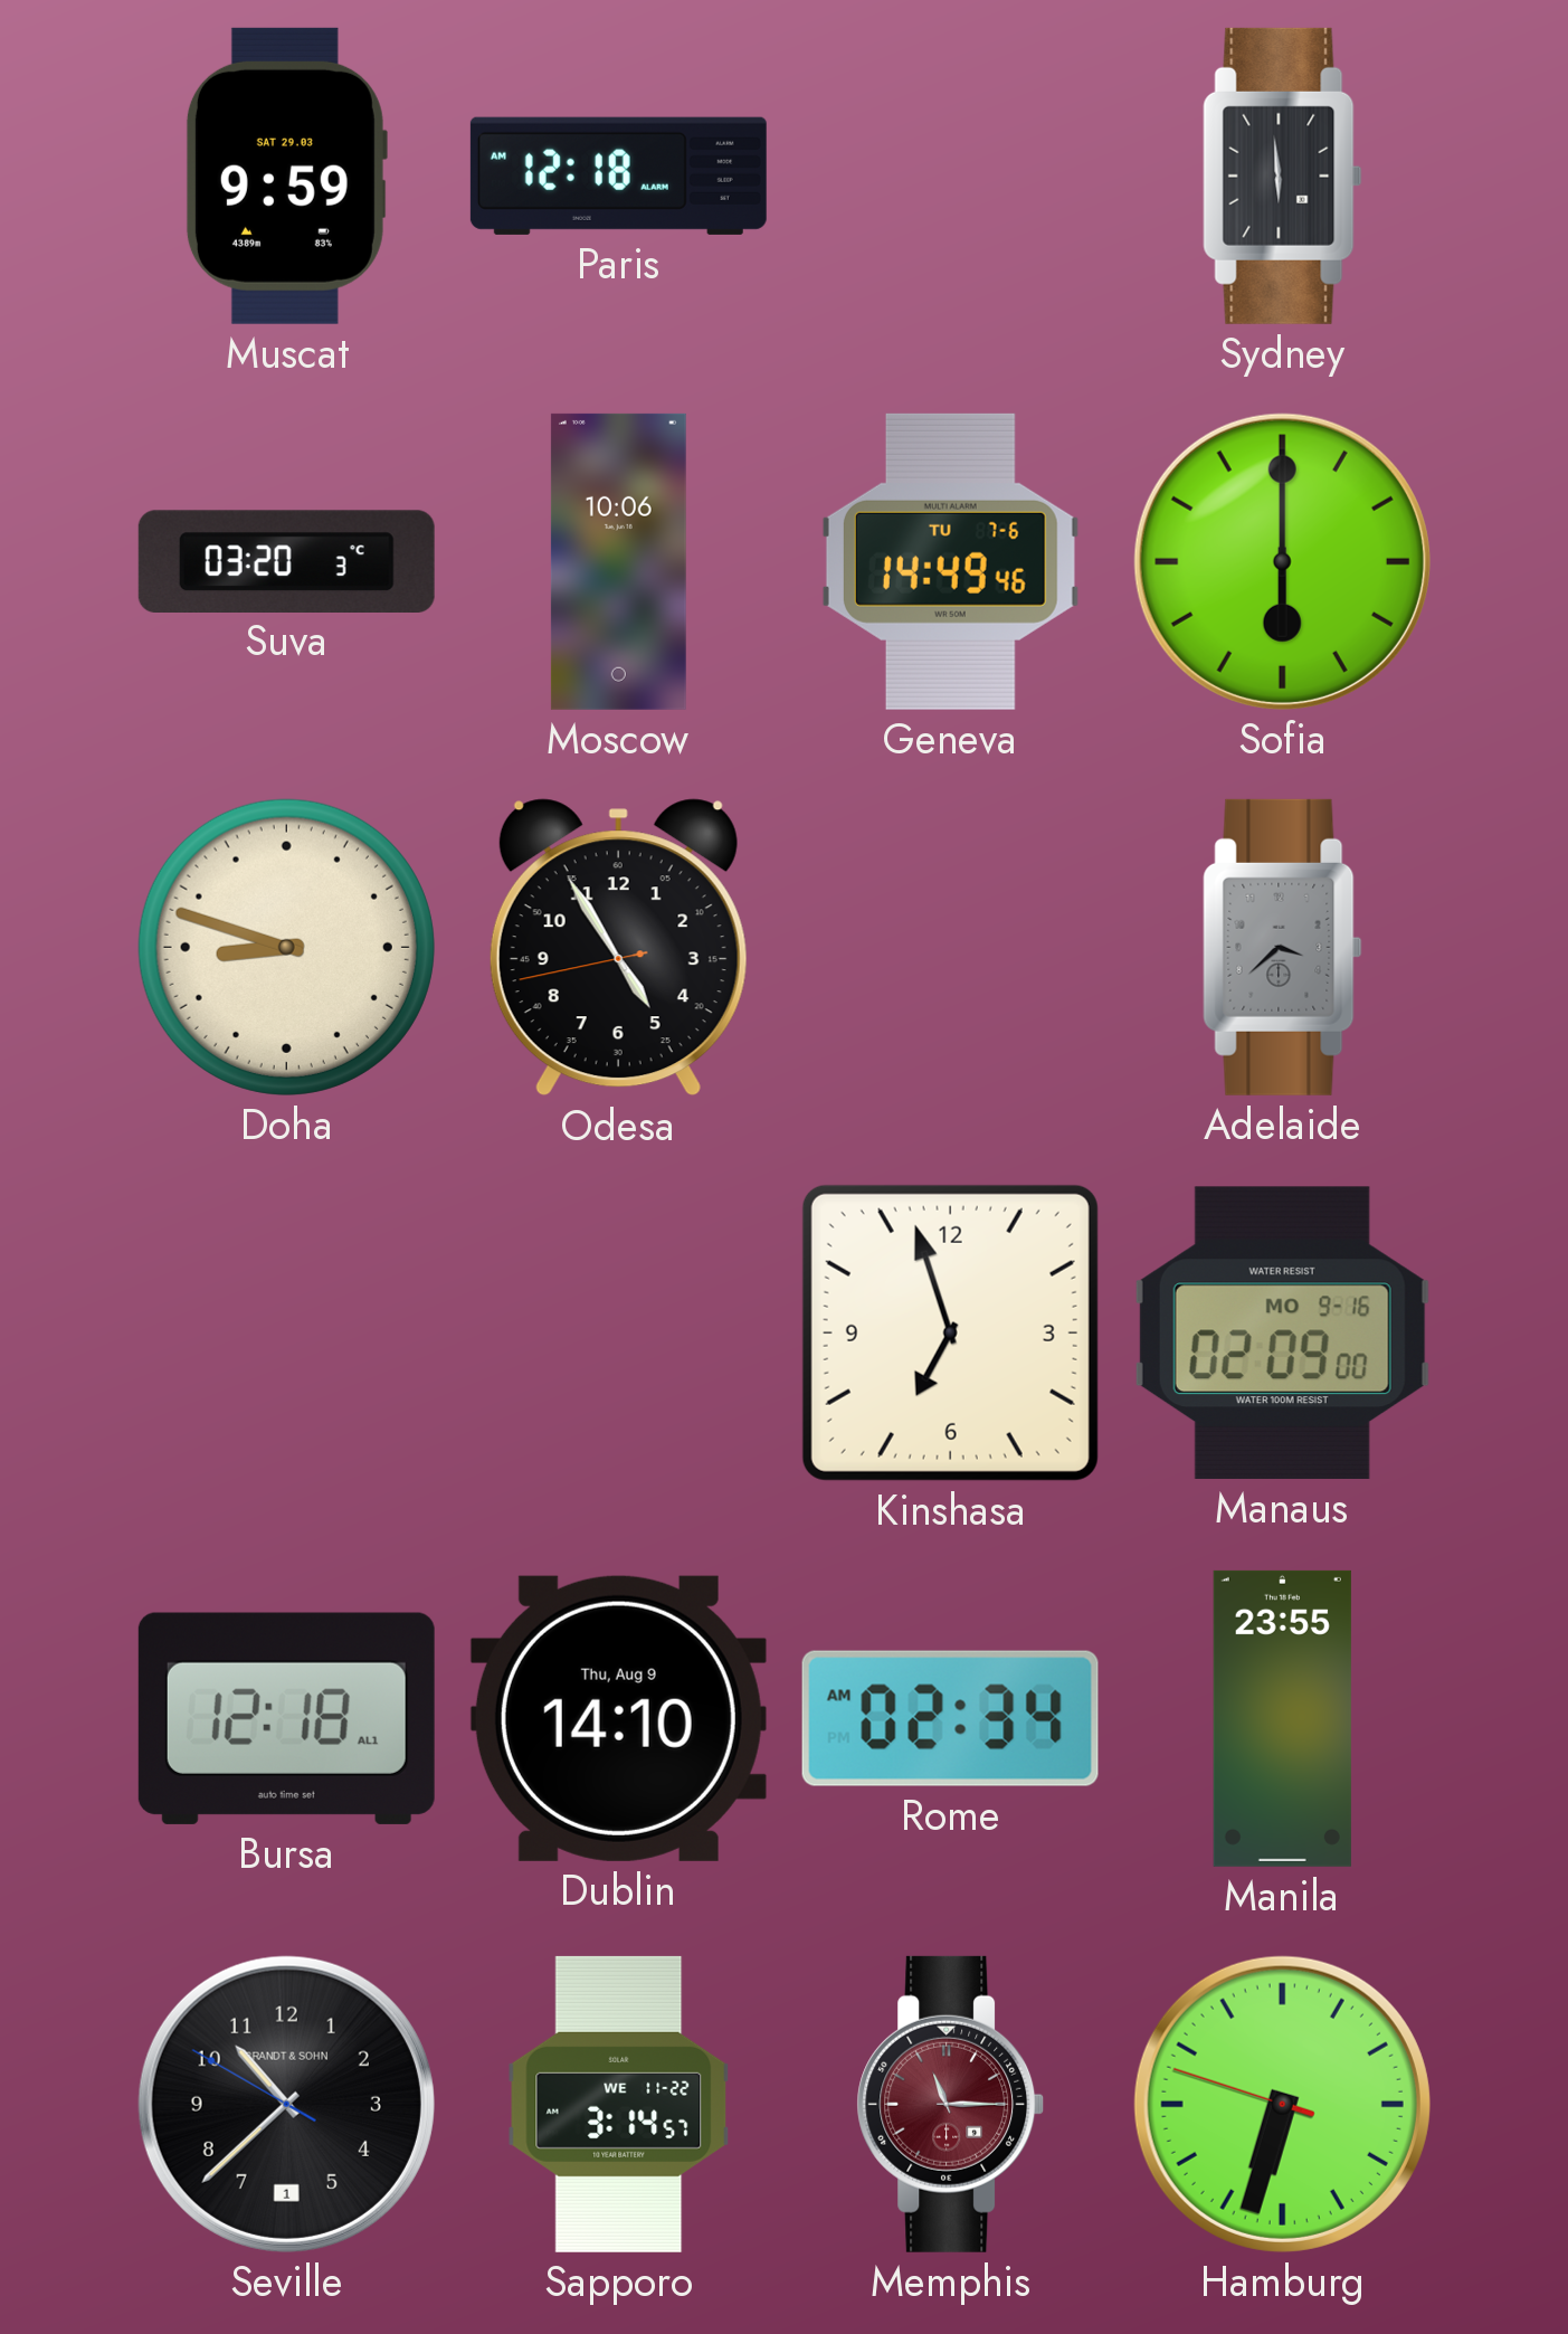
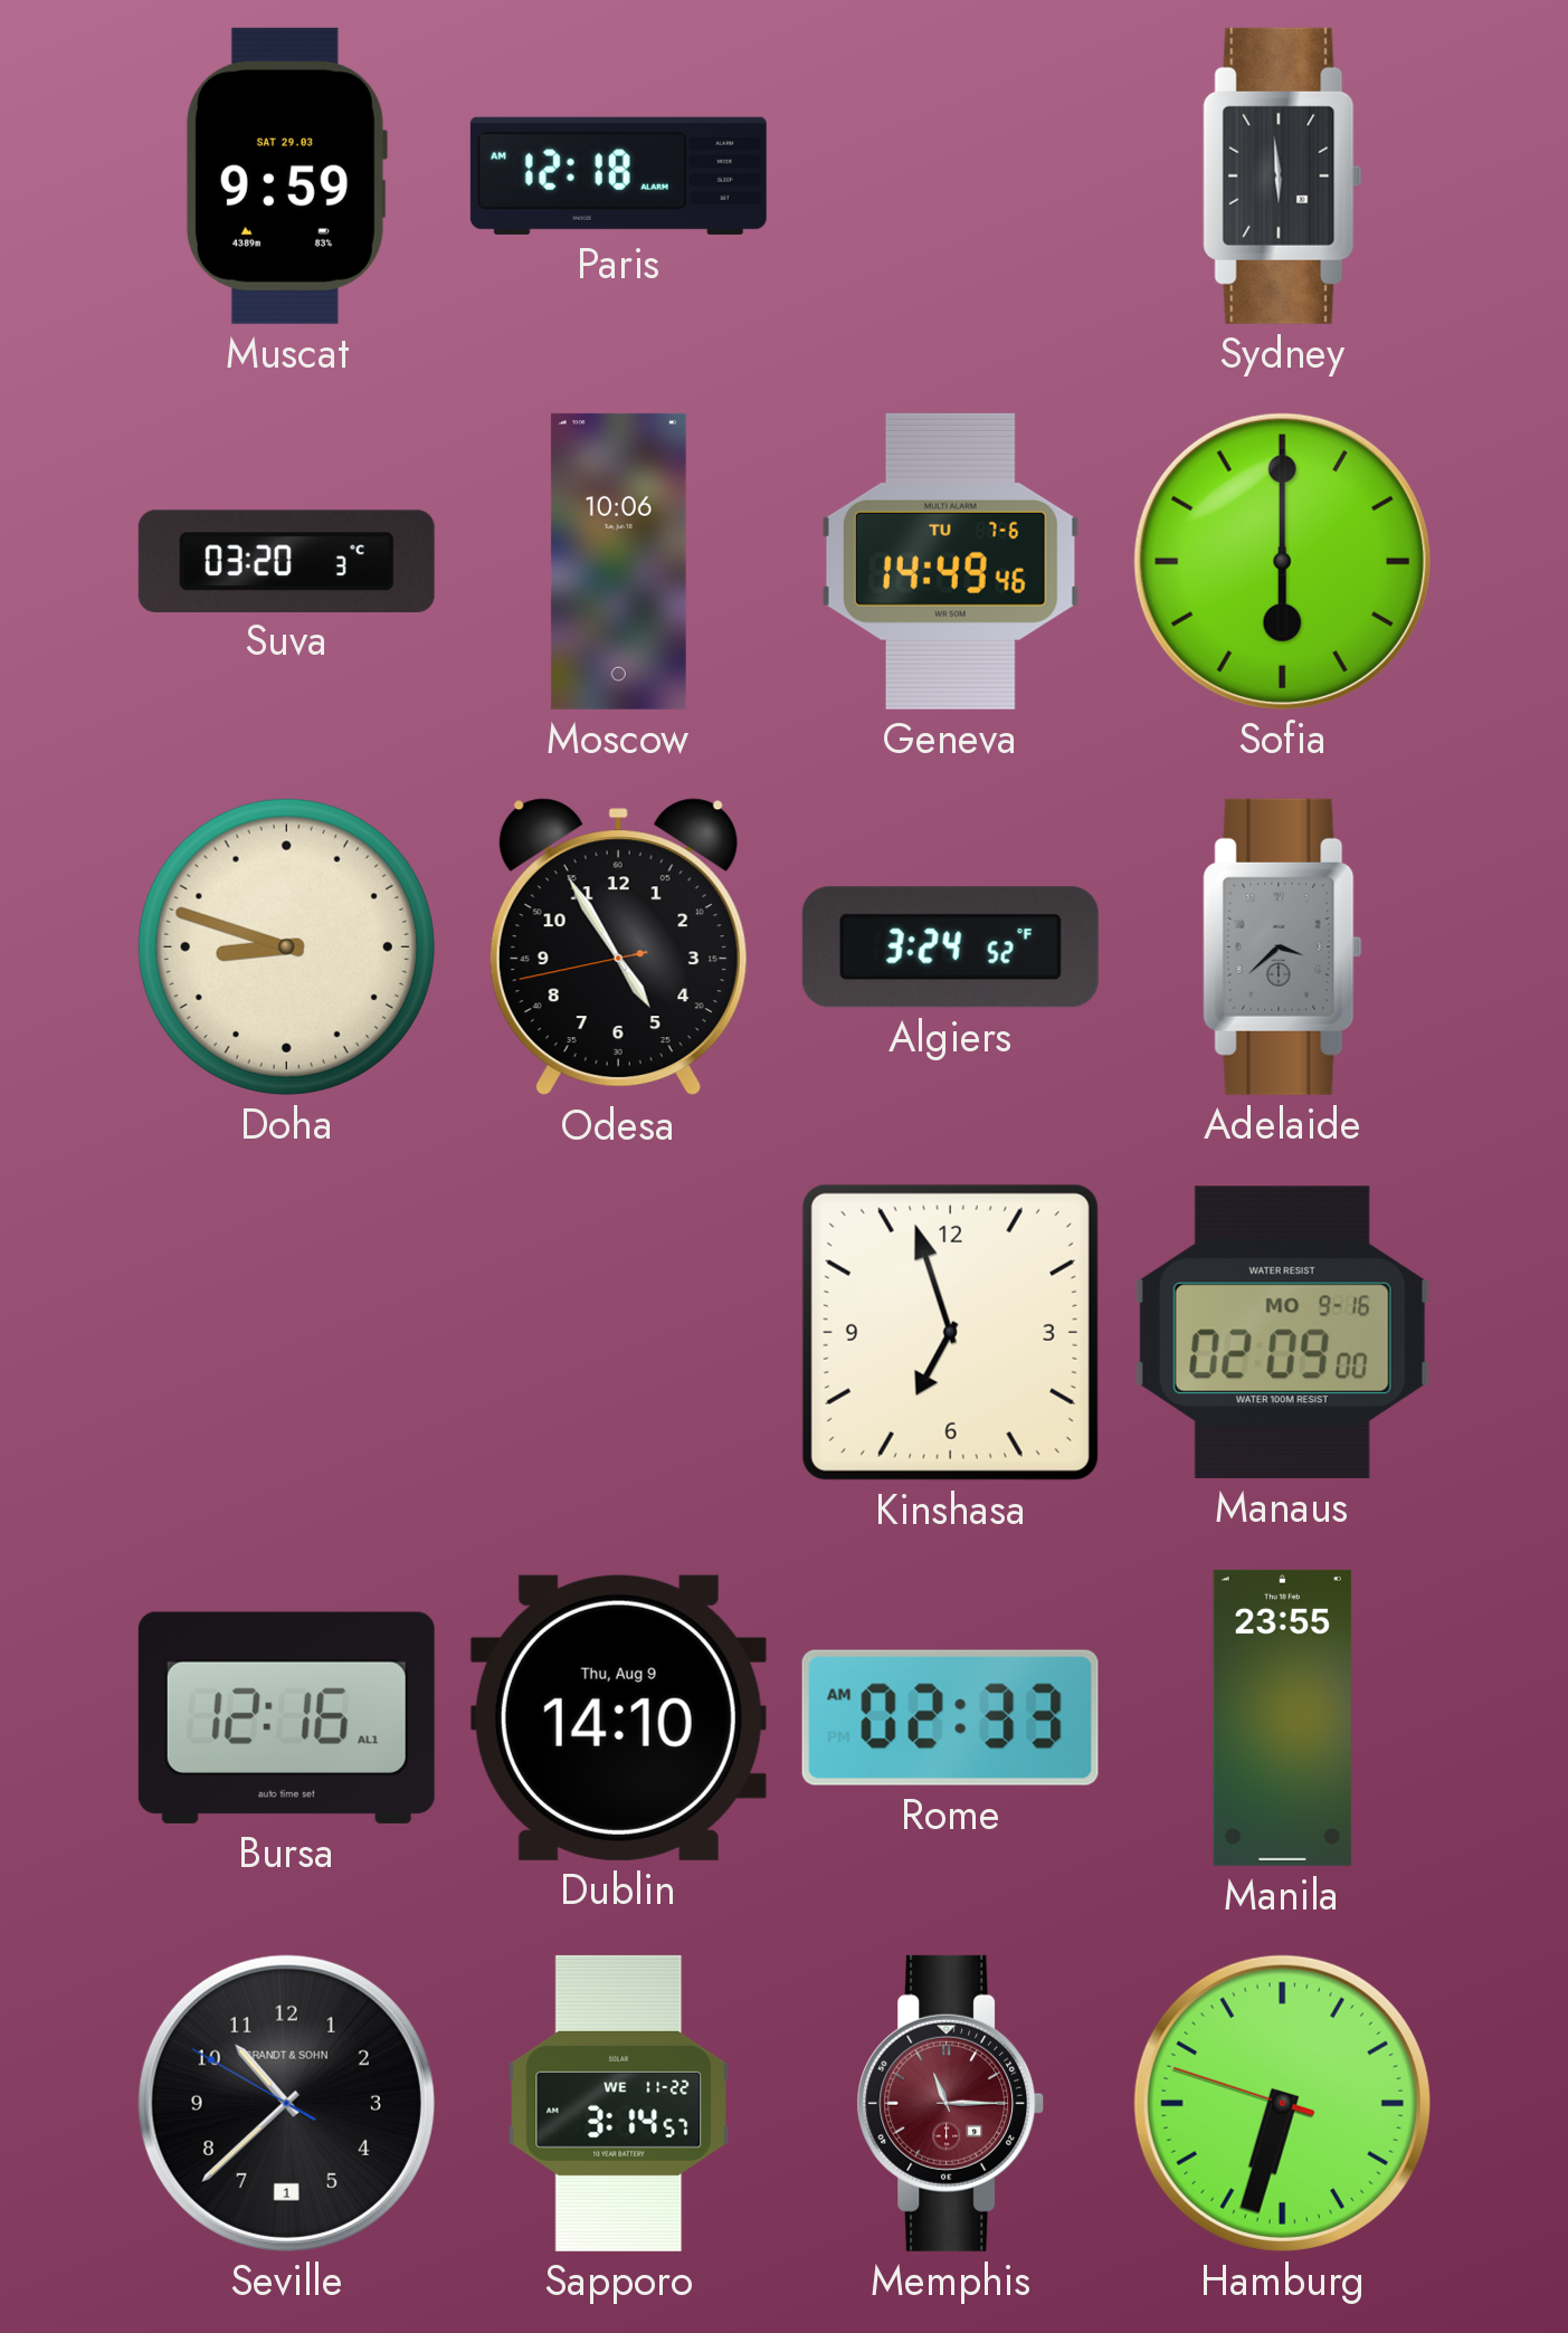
Algiers: none -> 3:24
Bursa: 12:18 -> 12:16
Rome: 02:34 -> 02:33
